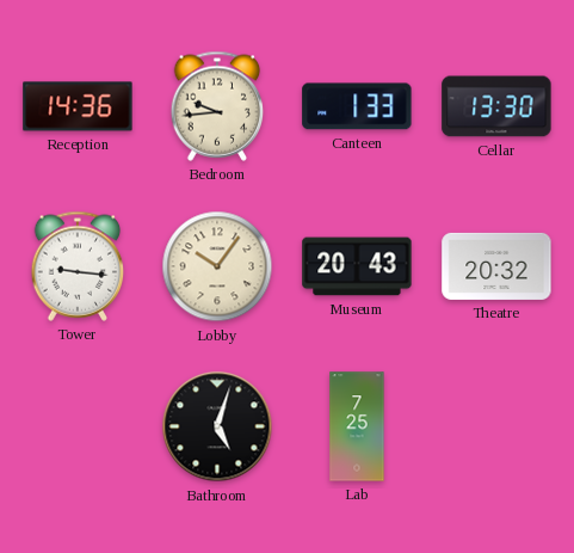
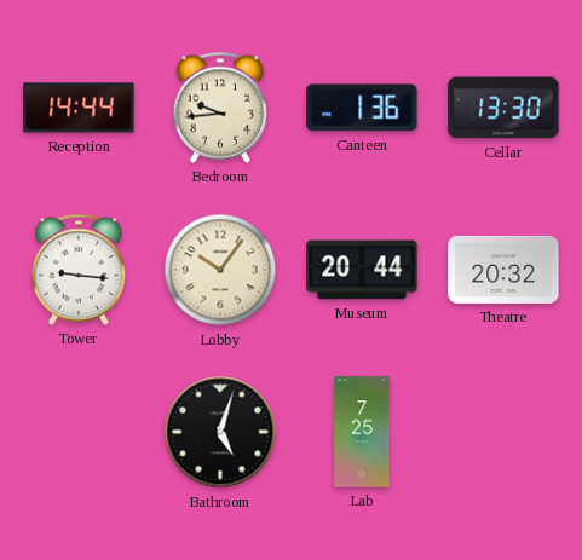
Reception: 14:36 -> 14:44
Canteen: 1:33 -> 1:36
Museum: 20:43 -> 20:44
